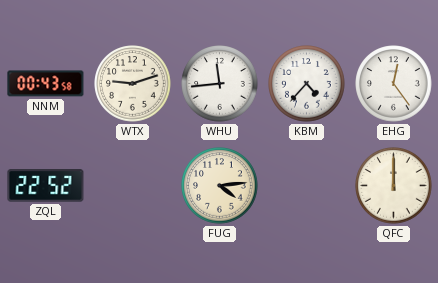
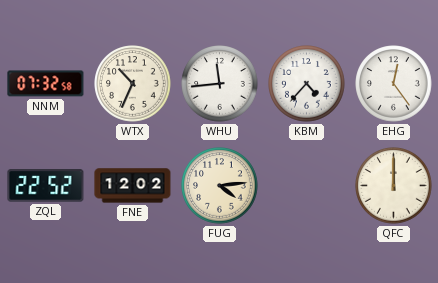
NNM: 00:43 -> 07:32
WTX: 9:12 -> 10:34
FNE: none -> 12:02
